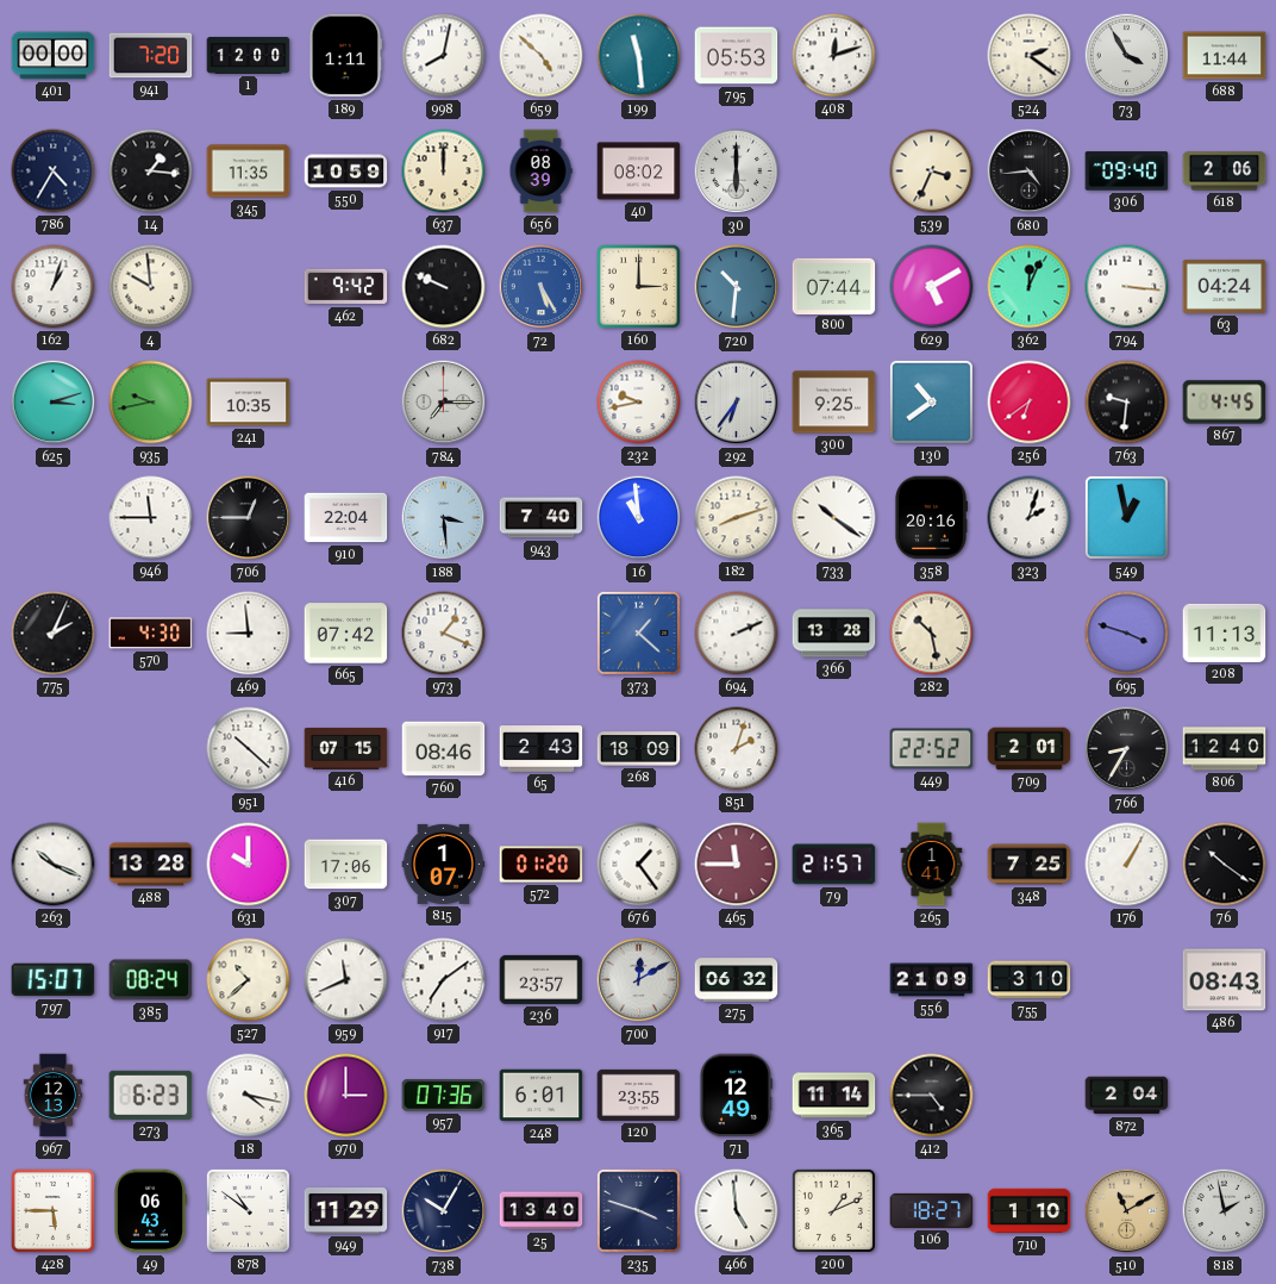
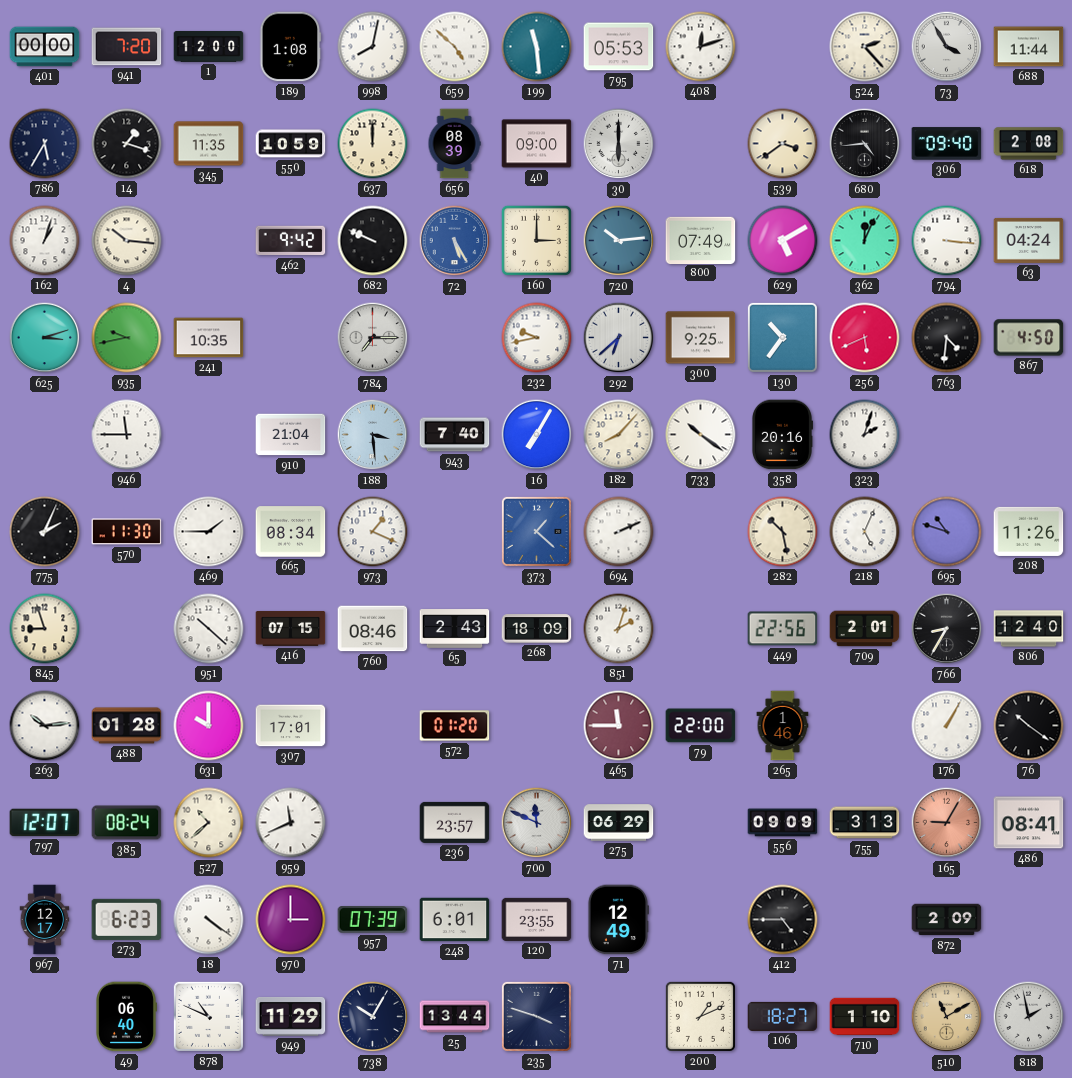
189: 1:11 -> 1:08
524: 2:21 -> 2:23
786: 4:35 -> 5:35
14: 1:16 -> 1:18
40: 08:02 -> 09:00
539: 3:34 -> 3:39
618: 2:06 -> 2:08
4: 9:59 -> 10:16
720: 10:31 -> 10:14
800: 07:44 -> 07:49
292: 6:36 -> 6:38
130: 10:39 -> 10:36
256: 6:39 -> 5:41
763: 9:31 -> 4:31
867: 4:45 -> 4:50
706: 12:45 -> none
910: 22:04 -> 21:04
16: 10:59 -> 7:05
182: 8:12 -> 8:07
549: 12:58 -> none
570: 4:30 -> 11:30
469: 8:59 -> 1:45
665: 07:42 -> 08:34
366: 13:28 -> none
218: none -> 5:04
695: 3:48 -> 10:48
208: 11:13 -> 11:26
845: none -> 8:57
449: 22:52 -> 22:56
263: 10:19 -> 10:14
488: 13:28 -> 01:28
307: 17:06 -> 17:01
815: 1:07 -> none
676: 1:24 -> none
79: 21:57 -> 22:00
265: 1:41 -> 1:46
348: 7:25 -> none
797: 15:07 -> 12:07
917: 7:09 -> none
700: 12:10 -> 11:49
275: 06:32 -> 06:29
556: 21:09 -> 09:09
755: 3:10 -> 3:13
165: none -> 9:05
486: 08:43 -> 08:41
967: 12:13 -> 12:17
18: 4:17 -> 4:21
957: 07:36 -> 07:39
365: 11:14 -> none
872: 2:04 -> 2:09
428: 5:45 -> none
49: 06:43 -> 06:40
878: 10:51 -> 10:49
25: 13:40 -> 13:44
466: 4:59 -> none
